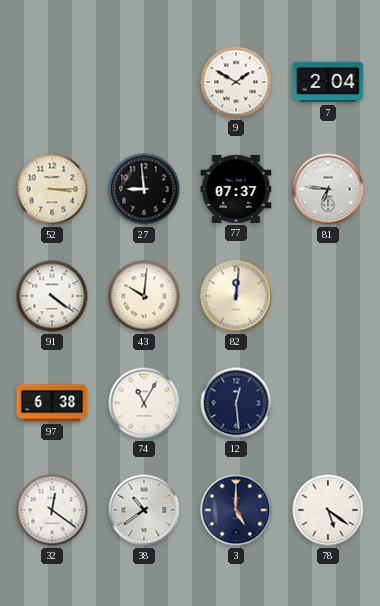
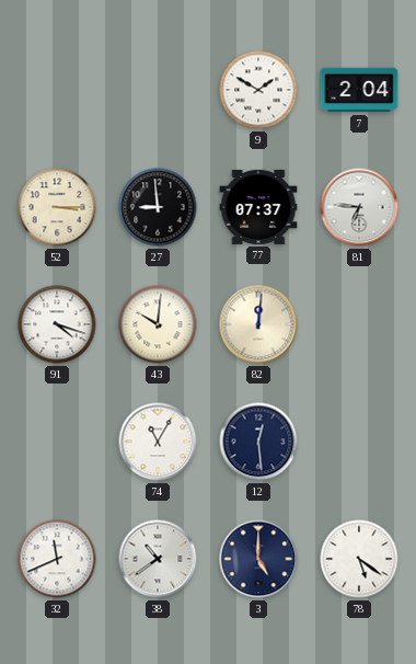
91: 4:21 -> 4:18
97: 6:38 -> none
32: 12:21 -> 11:41
